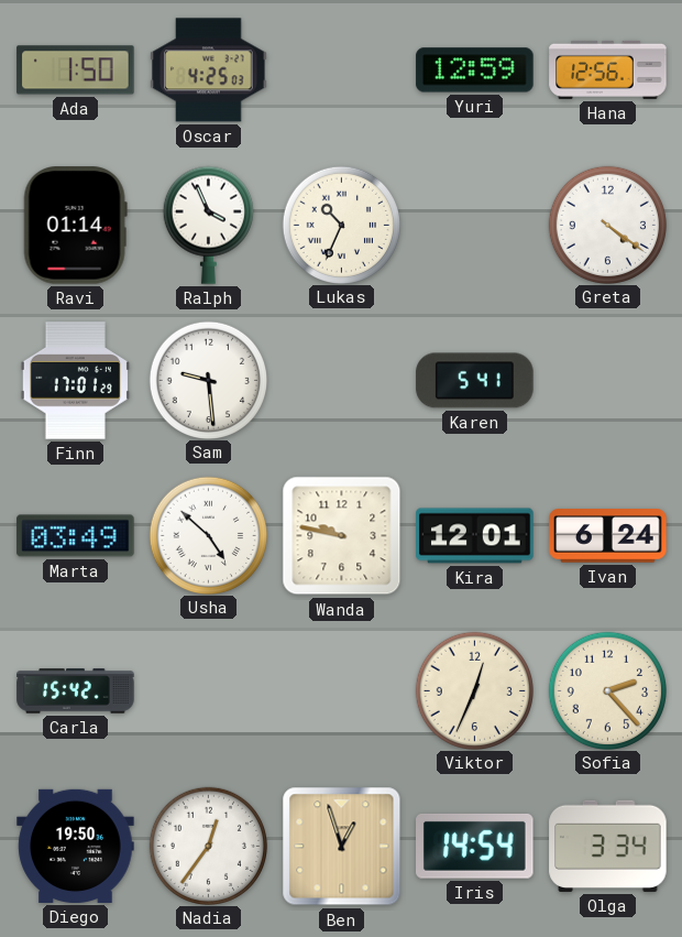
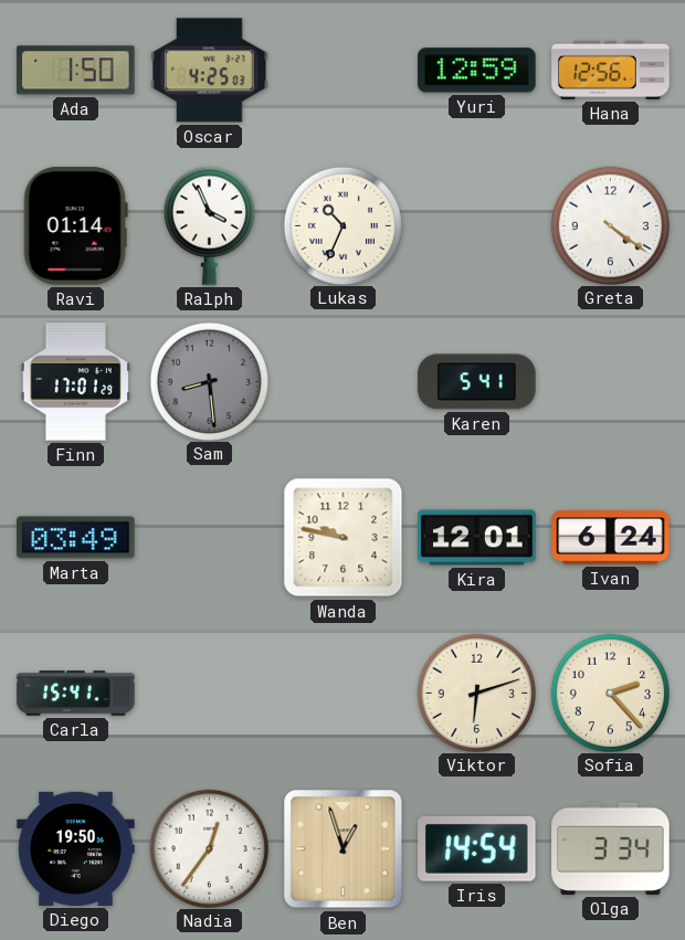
Sam: 9:29 -> 8:29
Sam dial: white -> grey
Usha: 4:52 -> none
Carla: 15:42 -> 15:41
Viktor: 12:34 -> 6:12
